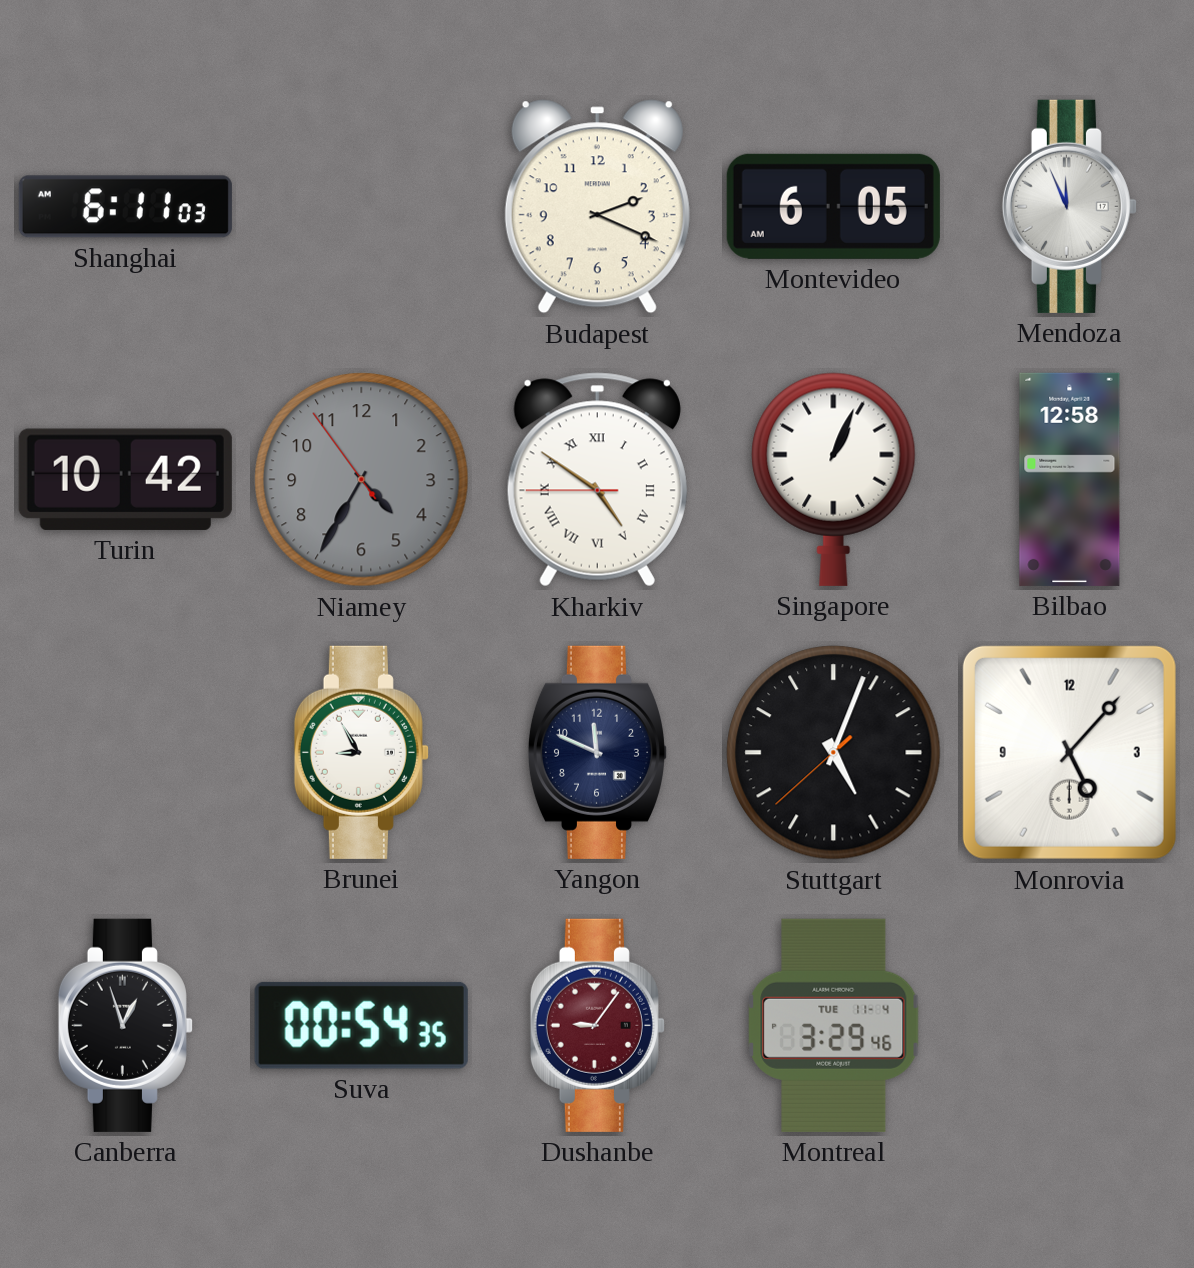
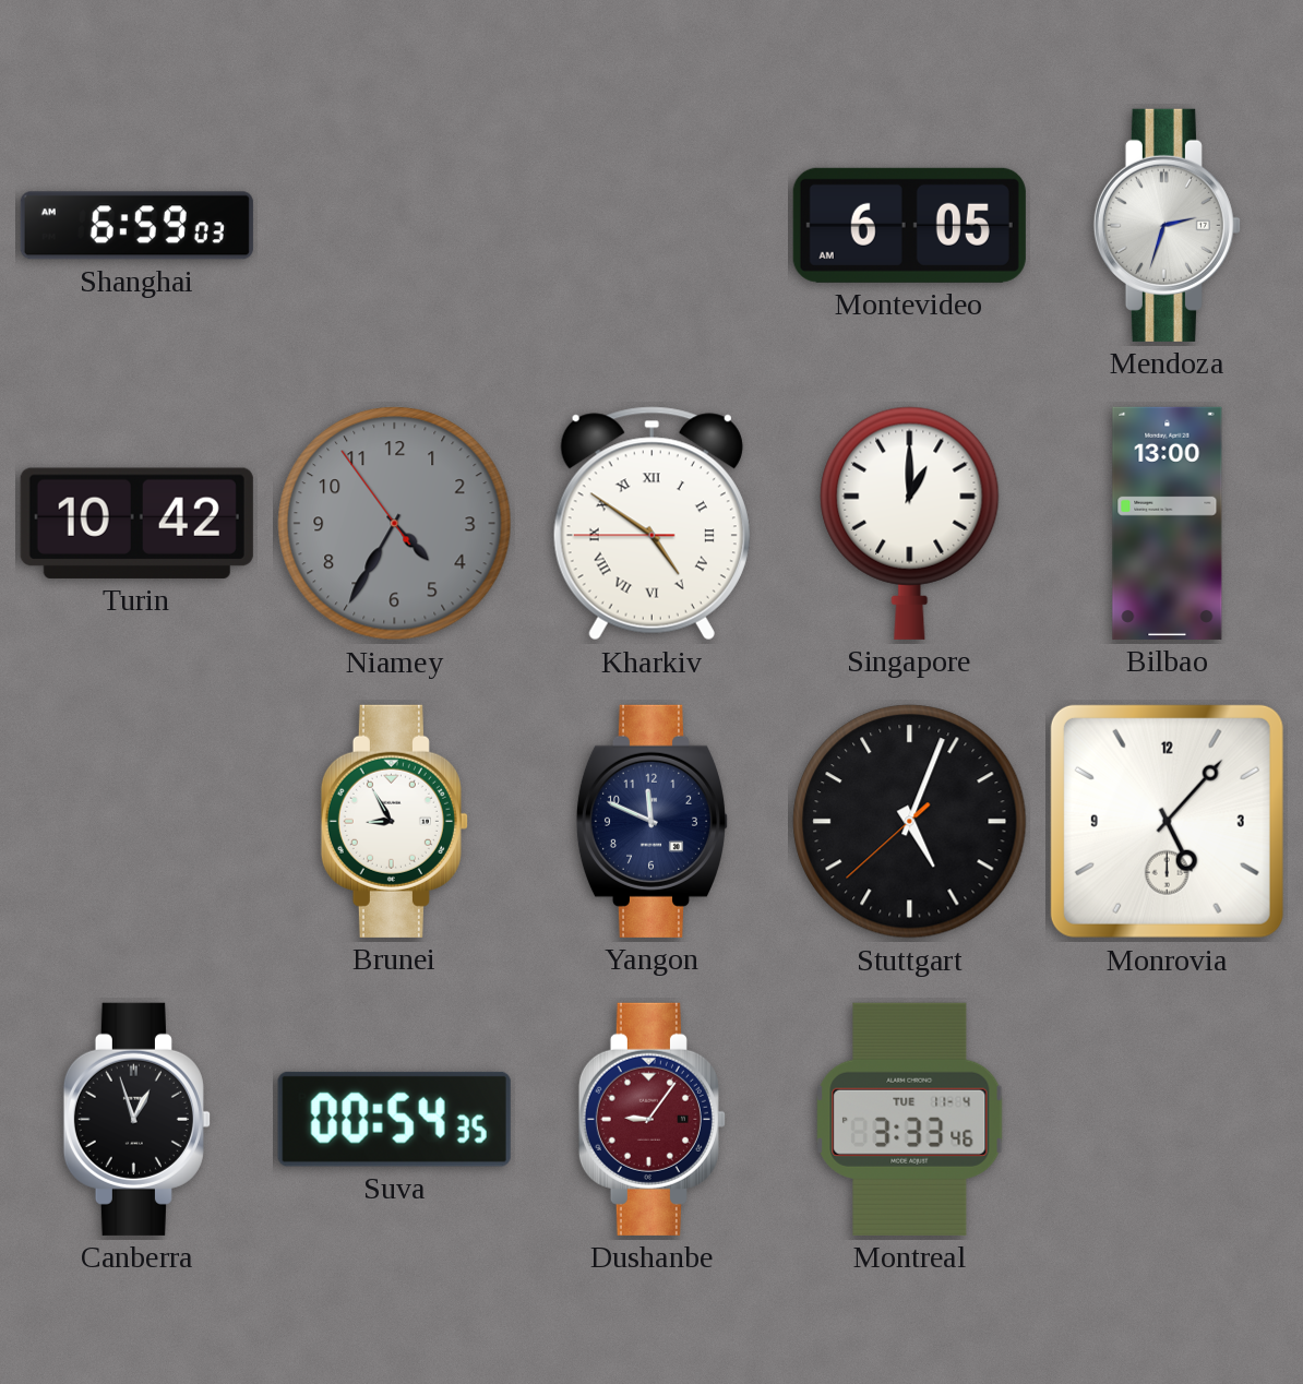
Shanghai: 6:11 -> 6:59
Budapest: 2:19 -> none
Mendoza: 11:56 -> 2:33
Singapore: 1:04 -> 1:00
Bilbao: 12:58 -> 13:00
Montreal: 3:29 -> 3:33
